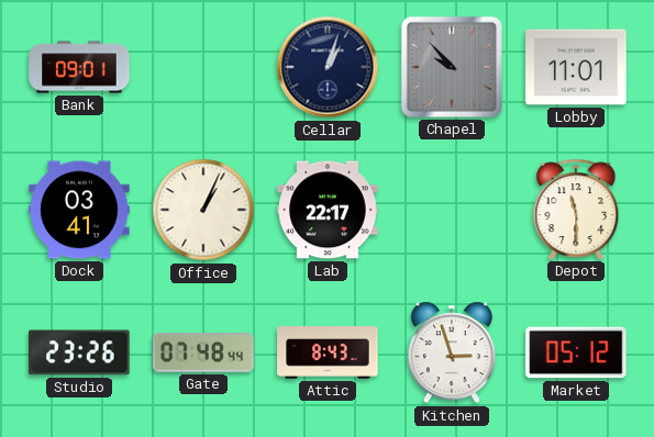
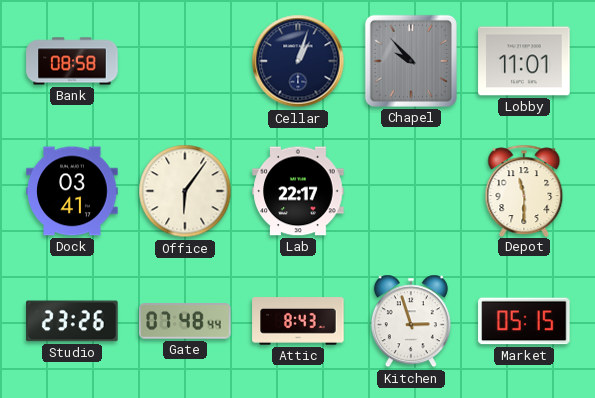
Bank: 09:01 -> 08:58
Office: 1:04 -> 6:06
Market: 05:12 -> 05:15
